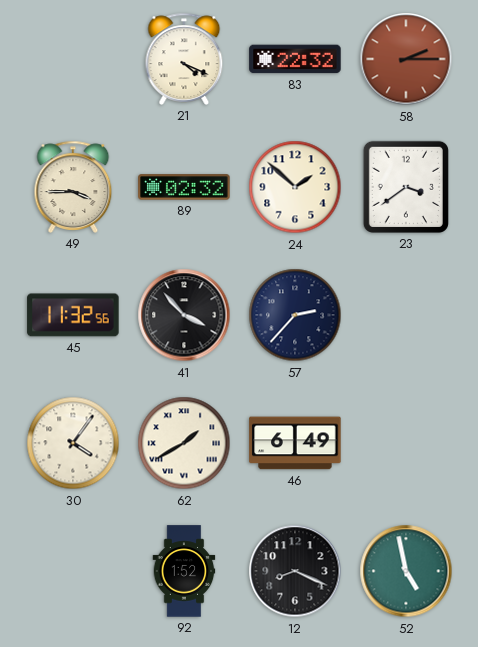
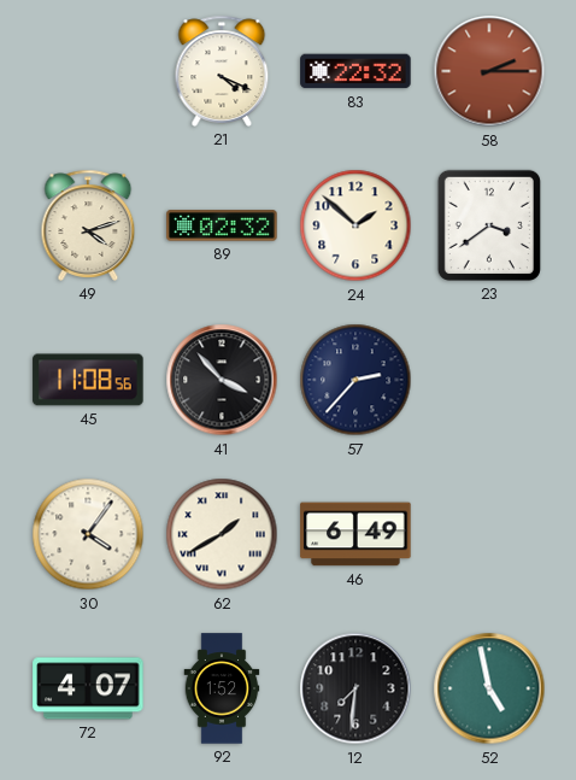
49: 3:45 -> 4:12
45: 11:32 -> 11:08
72: none -> 4:07
12: 8:19 -> 7:31
